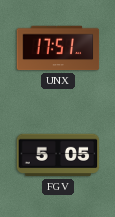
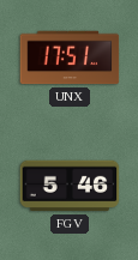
FGV: 5:05 -> 5:46
